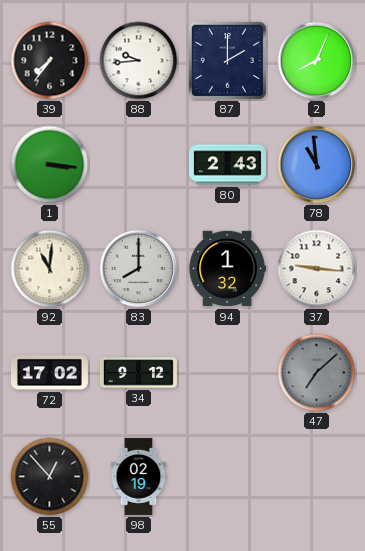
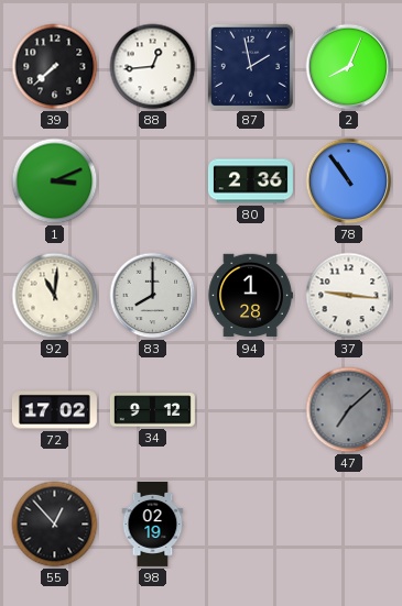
39: 7:36 -> 7:38
88: 9:44 -> 12:44
87: 2:00 -> 1:58
1: 3:16 -> 3:11
80: 2:43 -> 2:36
78: 10:59 -> 10:54
94: 1:32 -> 1:28
